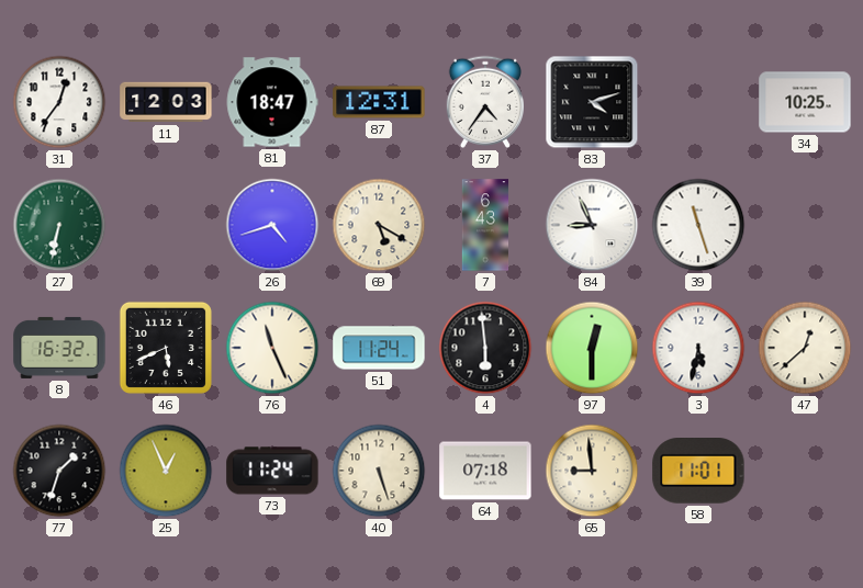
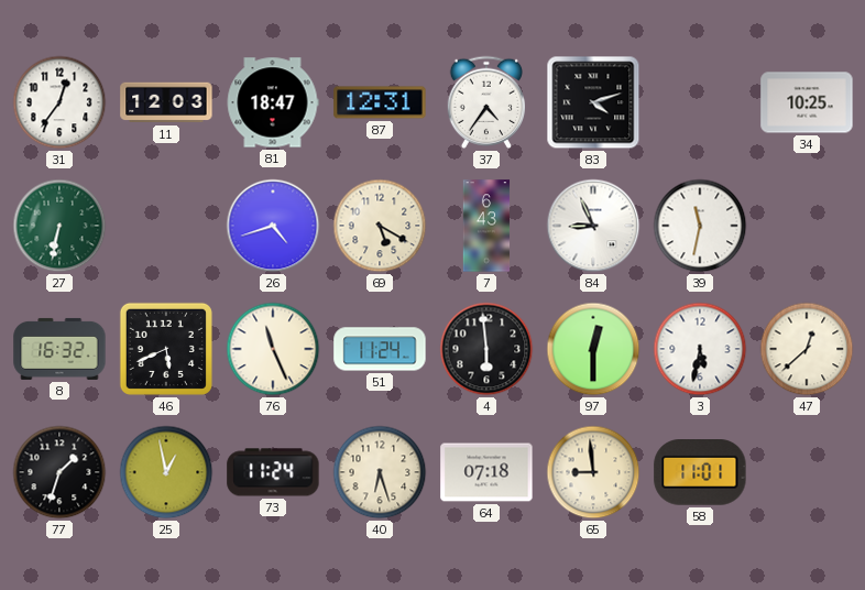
39: 11:27 -> 11:32
25: 12:56 -> 12:58
40: 5:27 -> 6:27
